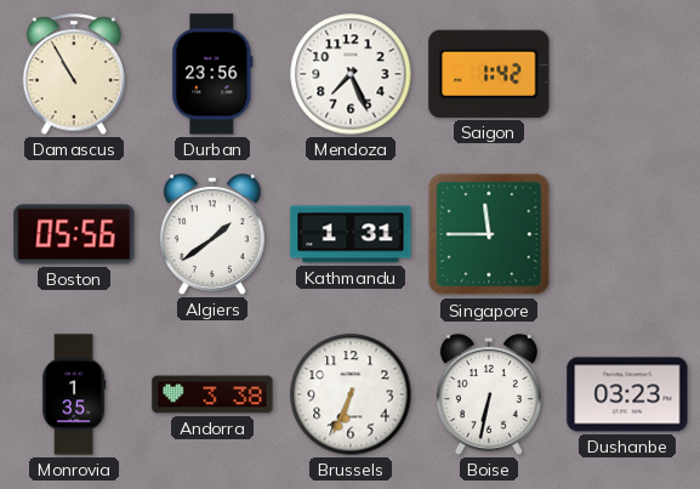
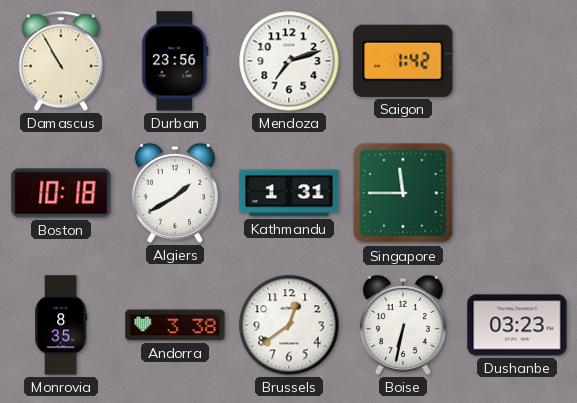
Mendoza: 7:26 -> 7:12
Boston: 05:56 -> 10:18
Algiers: 1:39 -> 1:40
Monrovia: 1:35 -> 8:35
Brussels: 6:34 -> 12:39
